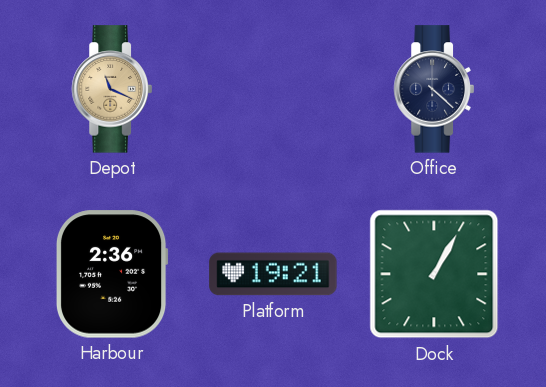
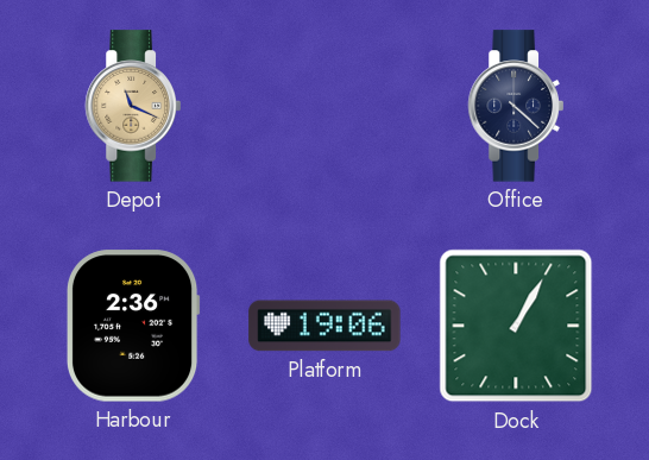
Platform: 19:21 -> 19:06
